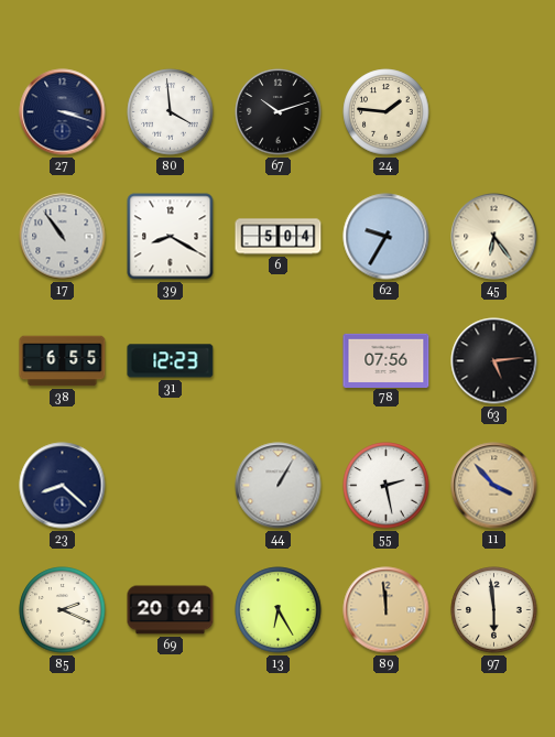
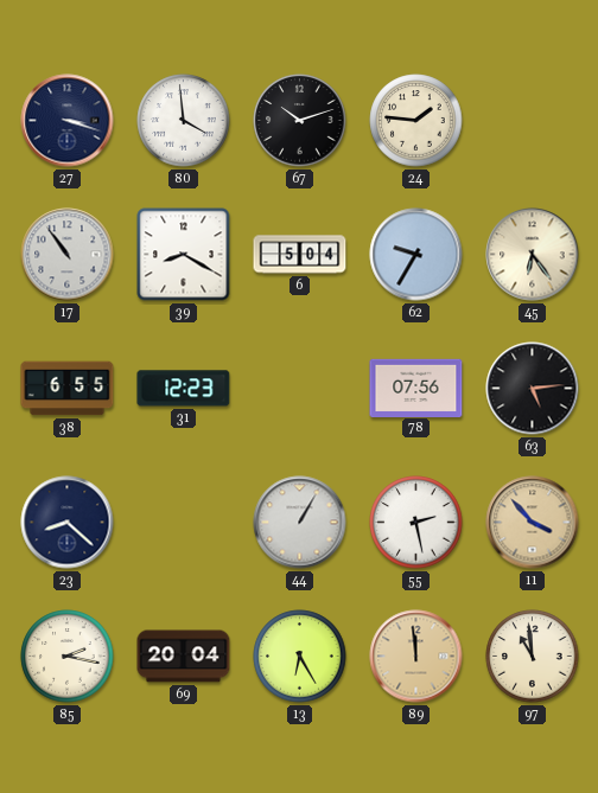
85: 2:19 -> 2:17
97: 5:59 -> 10:59
